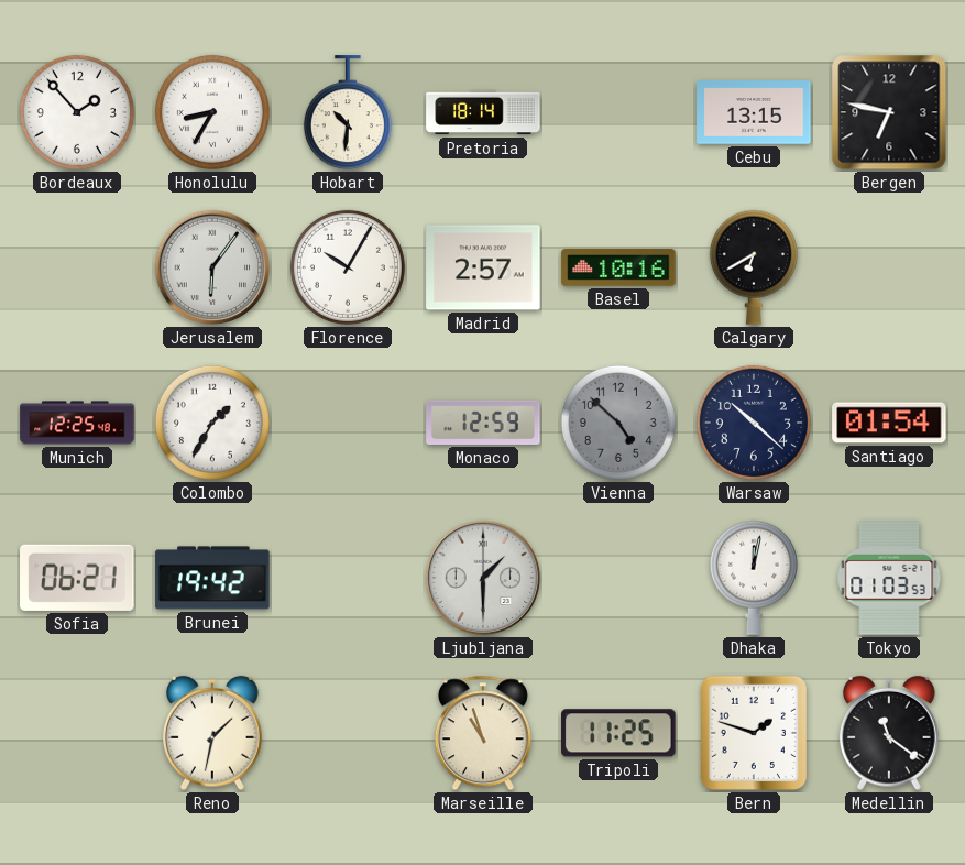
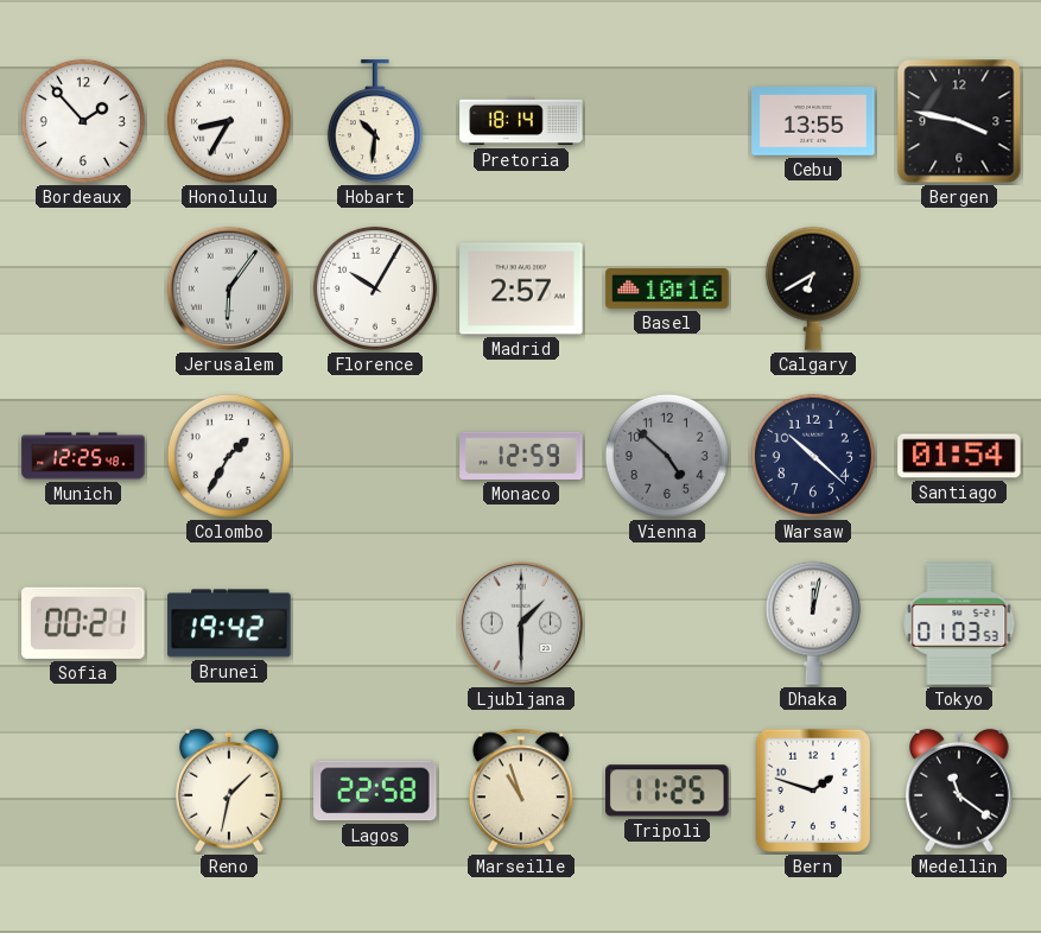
Cebu: 13:15 -> 13:55
Bergen: 6:47 -> 3:47
Sofia: 06:21 -> 00:21
Lagos: none -> 22:58
